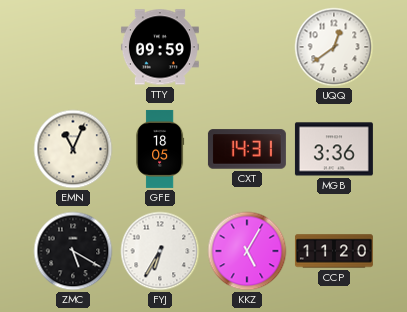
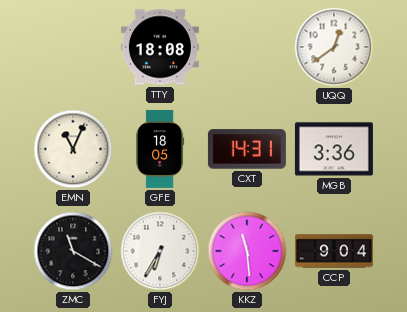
TTY: 09:59 -> 18:08
ZMC: 5:20 -> 11:20
KKZ: 5:05 -> 11:29
CCP: 11:20 -> 9:04
